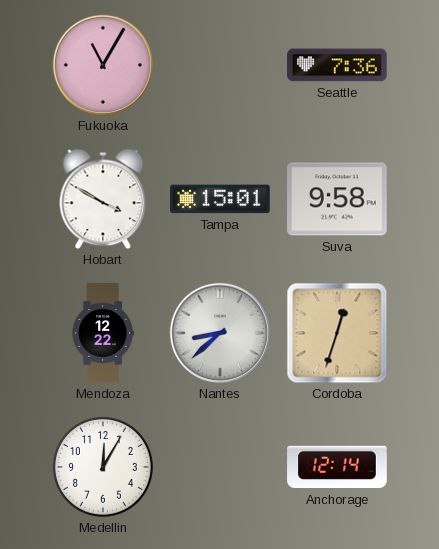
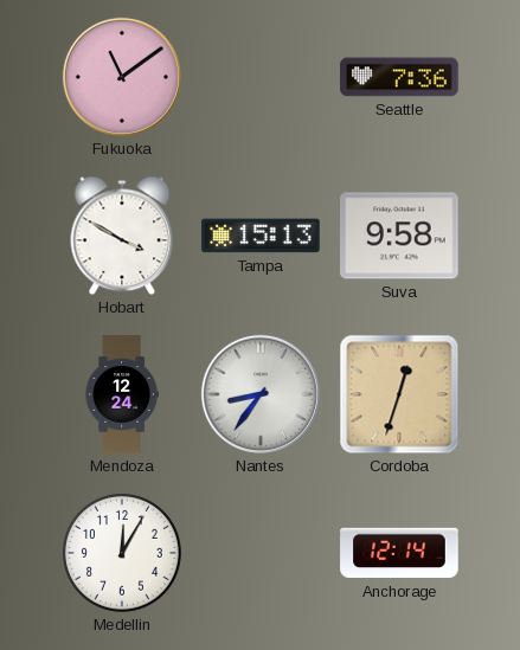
Fukuoka: 11:05 -> 11:09
Tampa: 15:01 -> 15:13
Mendoza: 12:22 -> 12:24
Nantes: 8:38 -> 8:36
